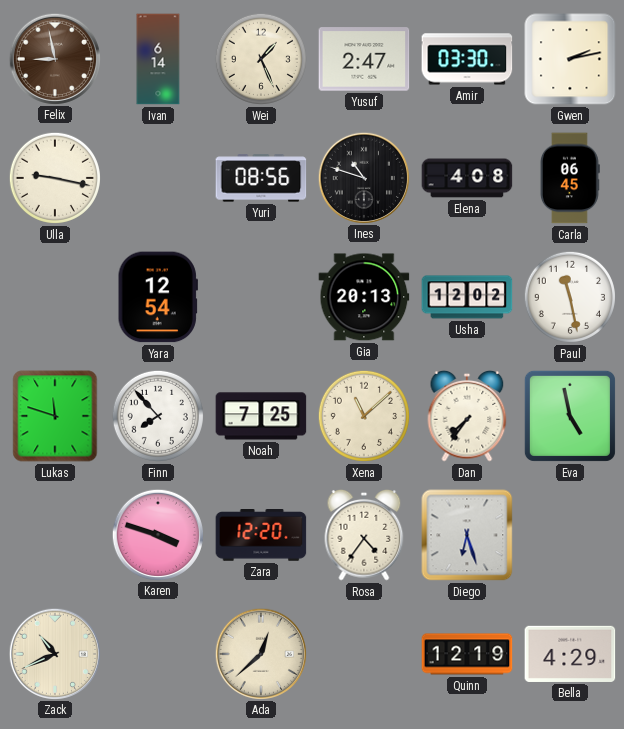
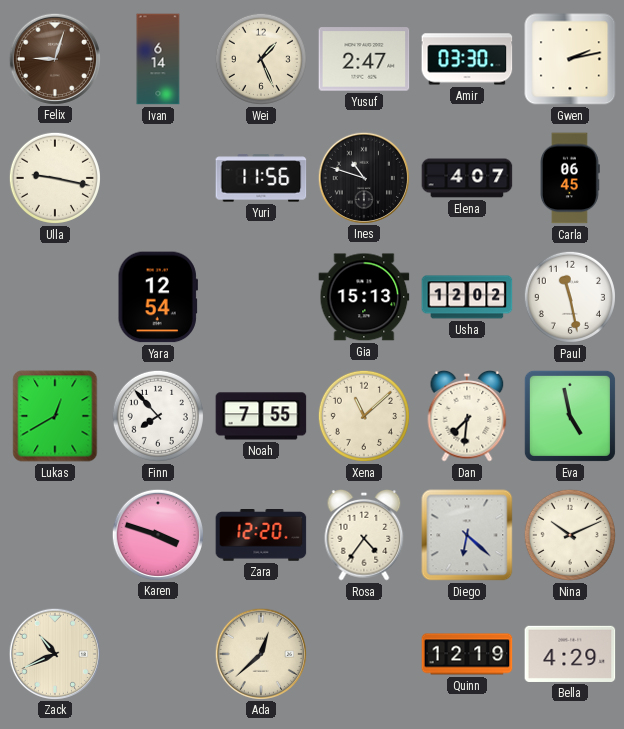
Felix: 8:58 -> 9:03
Yuri: 08:56 -> 11:56
Elena: 4:08 -> 4:07
Gia: 20:13 -> 15:13
Lukas: 11:48 -> 12:40
Noah: 7:25 -> 7:55
Dan: 7:36 -> 7:31
Diego: 6:27 -> 6:22
Nina: none -> 10:11
